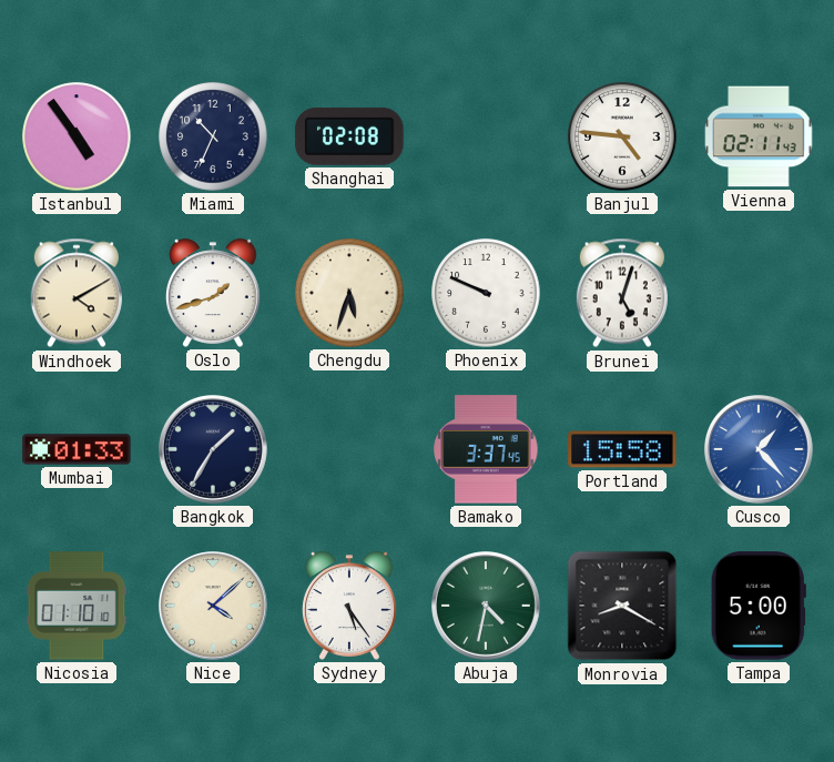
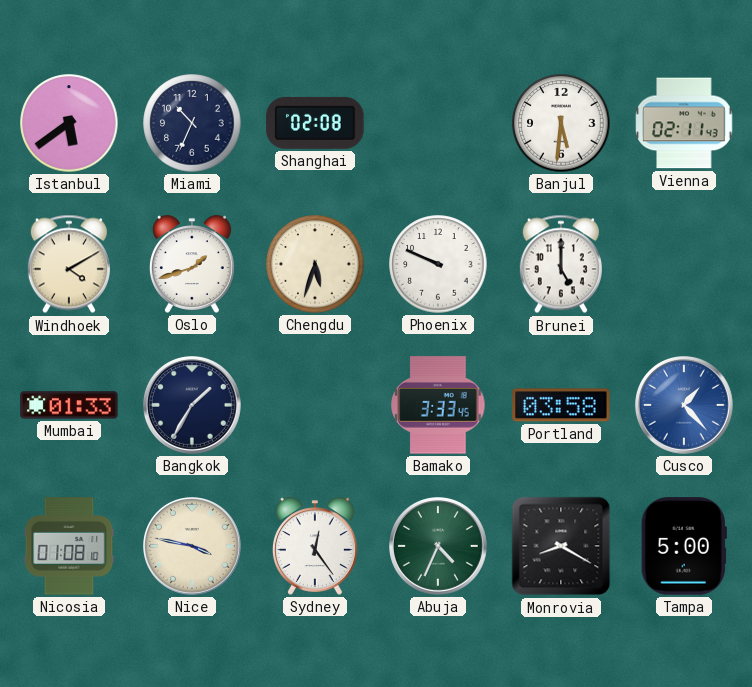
Istanbul: 4:54 -> 5:39
Banjul: 4:46 -> 5:31
Brunei: 5:03 -> 5:00
Bamako: 3:37 -> 3:33
Portland: 15:58 -> 03:58
Nicosia: 01:10 -> 01:08
Nice: 4:08 -> 3:47
Sydney: 5:24 -> 12:24
Abuja: 4:32 -> 4:34
